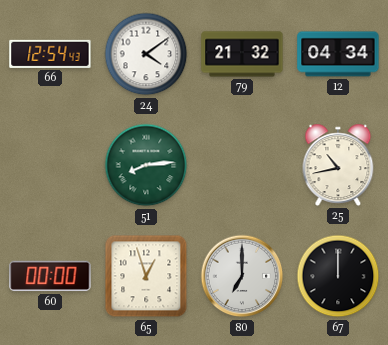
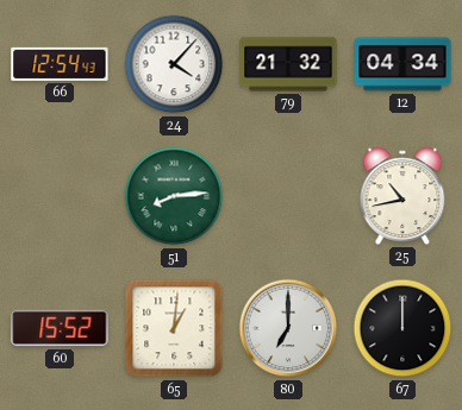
24: 4:09 -> 4:07
60: 00:00 -> 15:52
65: 12:57 -> 1:01
